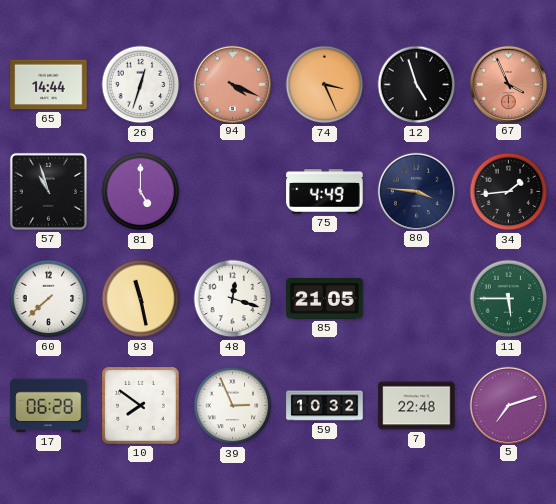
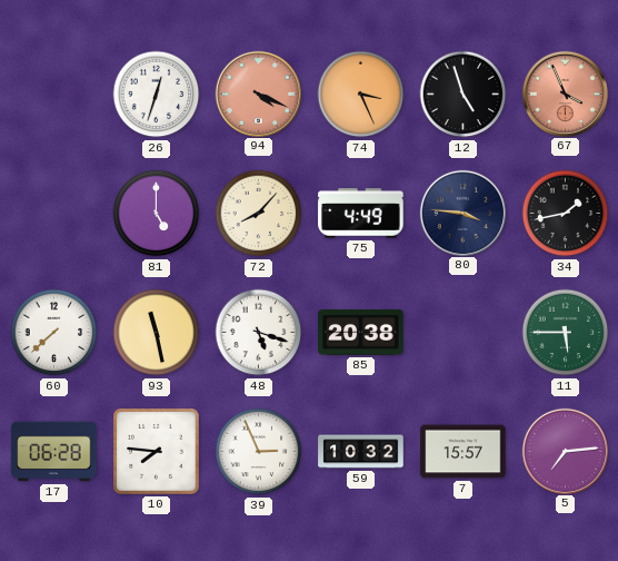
65: 14:44 -> none
57: 10:57 -> none
72: none -> 8:07
34: 1:44 -> 1:43
48: 12:18 -> 5:18
85: 21:05 -> 20:38
10: 7:51 -> 7:46
7: 22:48 -> 15:57
5: 7:12 -> 7:14
